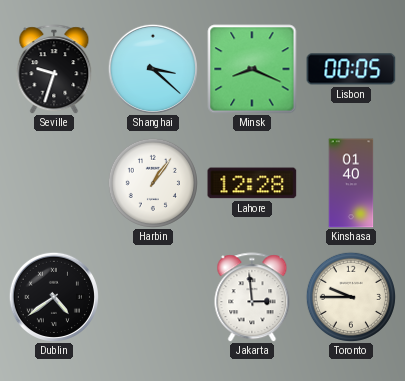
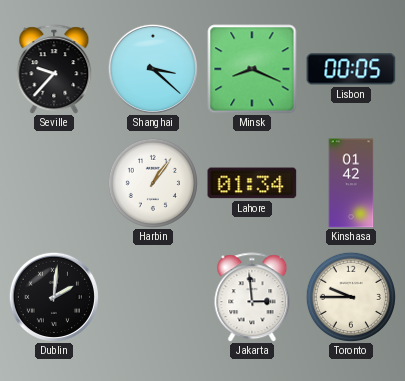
Seville: 9:33 -> 9:37
Lahore: 12:28 -> 01:34
Kinshasa: 01:40 -> 01:42
Dublin: 4:39 -> 2:01
